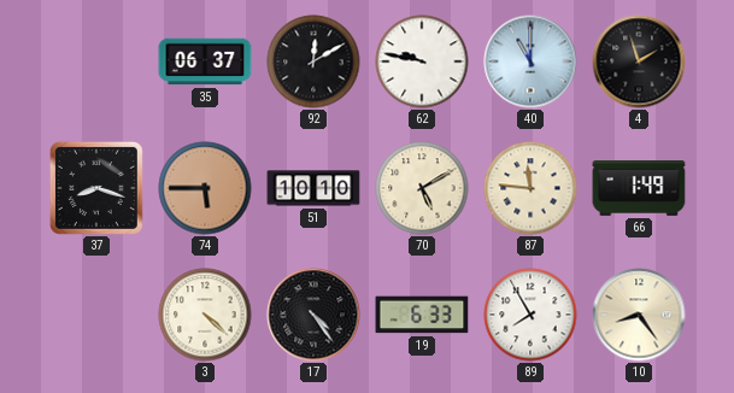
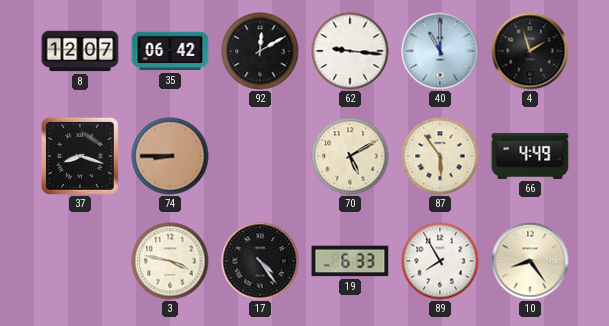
8: none -> 12:07
35: 06:37 -> 06:42
62: 9:47 -> 9:16
74: 5:45 -> 8:45
51: 10:10 -> none
87: 11:46 -> 5:54
66: 1:49 -> 4:49
3: 4:22 -> 3:47
